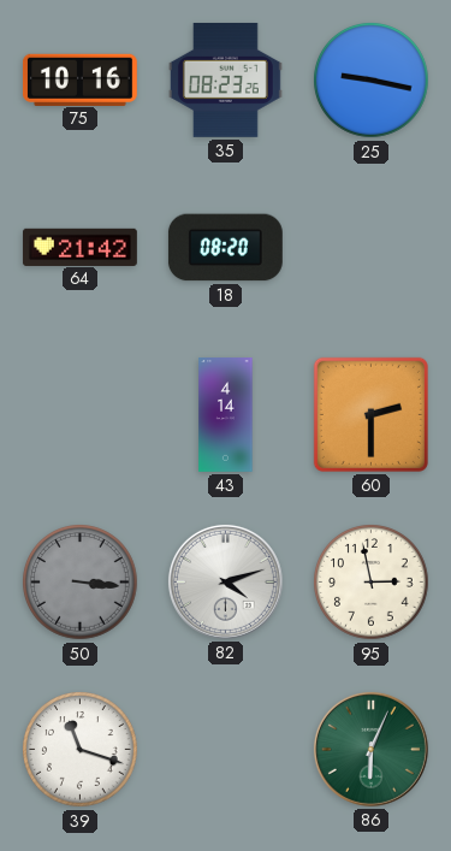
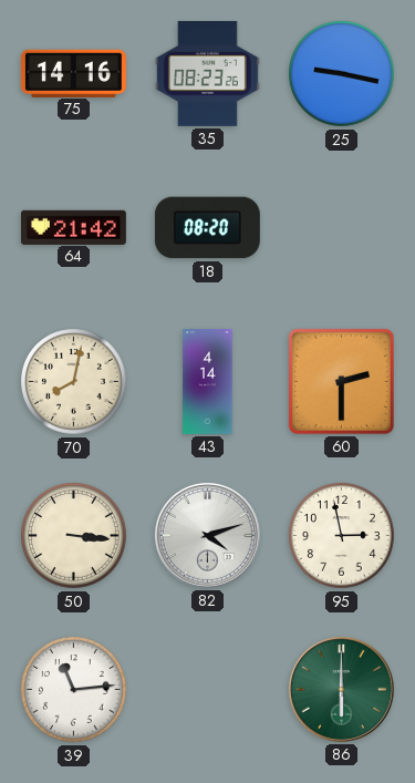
75: 10:16 -> 14:16
70: none -> 8:02
50 dial: grey -> cream
39: 11:18 -> 11:14
86: 6:04 -> 6:00
